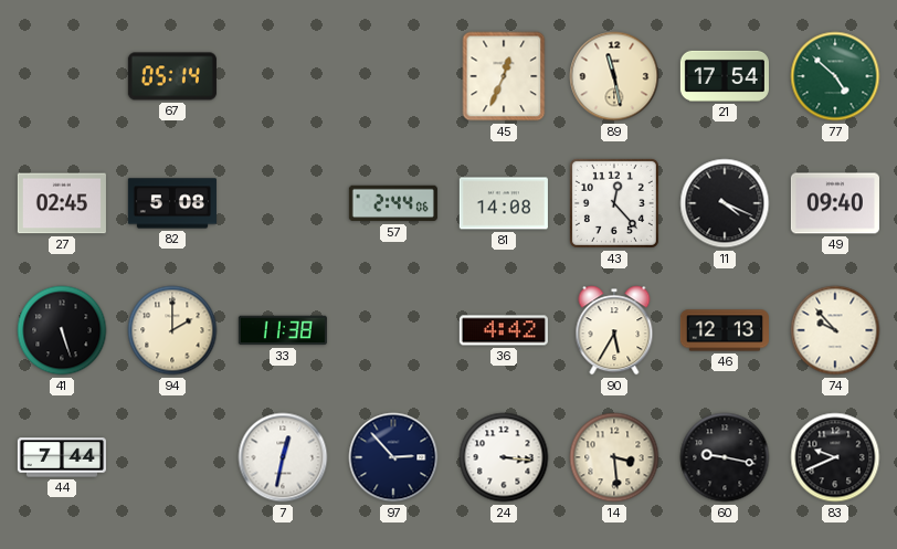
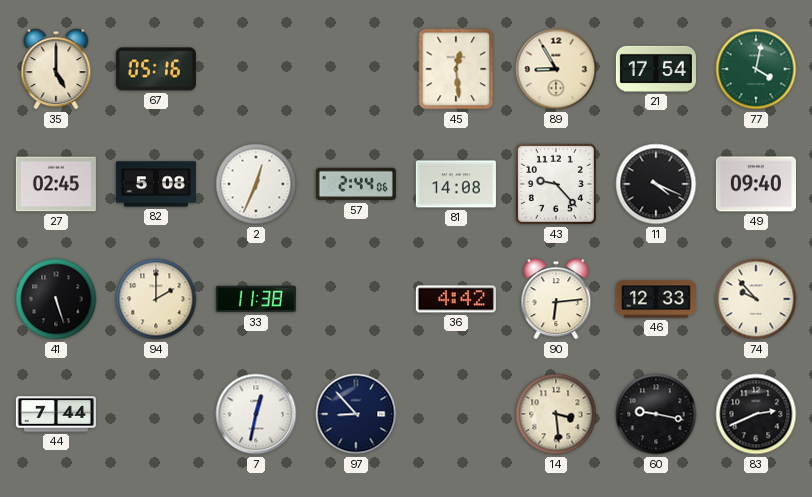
35: none -> 5:00
67: 05:14 -> 05:16
45: 12:34 -> 12:29
89: 11:28 -> 8:55
77: 4:52 -> 4:02
2: none -> 12:34
43: 12:23 -> 9:23
90: 5:35 -> 6:14
46: 12:13 -> 12:33
97: 2:53 -> 8:53
24: 3:16 -> none
83: 9:41 -> 2:41
